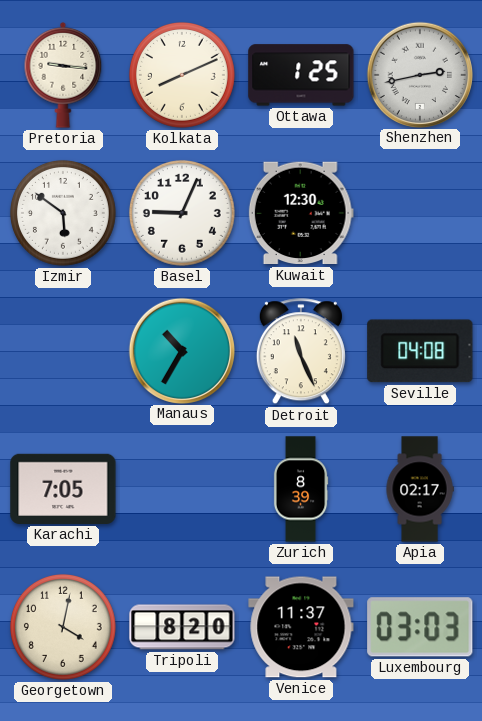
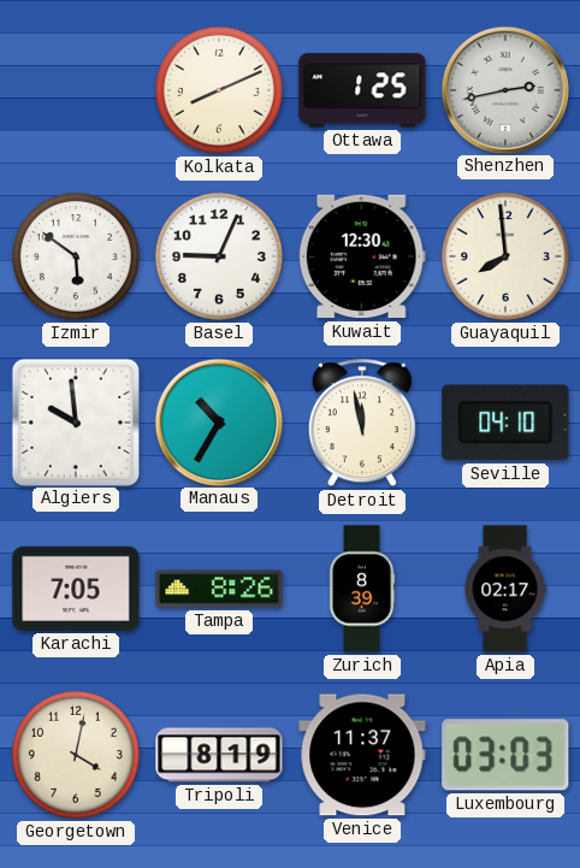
Pretoria: 9:16 -> none
Guayaquil: none -> 7:59
Algiers: none -> 9:59
Detroit: 11:26 -> 11:58
Seville: 04:08 -> 04:10
Tampa: none -> 8:26
Tripoli: 8:20 -> 8:19
